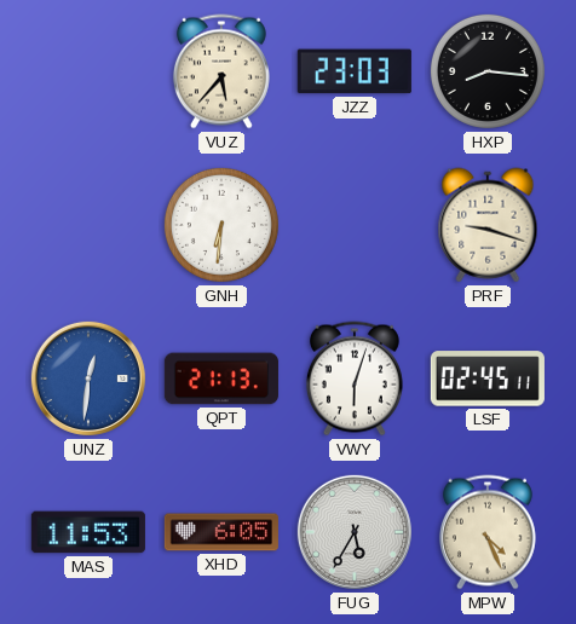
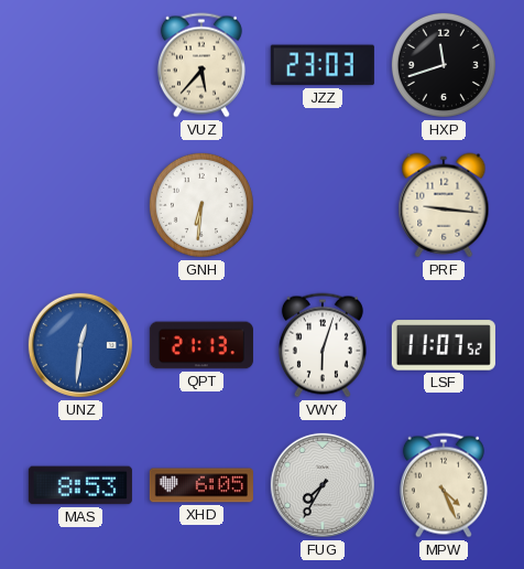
HXP: 8:16 -> 11:42
PRF: 9:18 -> 9:16
LSF: 02:45 -> 11:07
MAS: 11:53 -> 8:53
FUG: 5:35 -> 7:35
